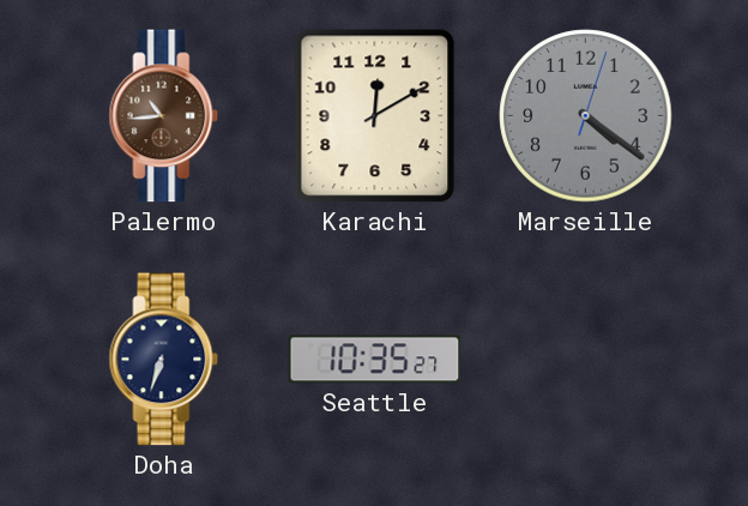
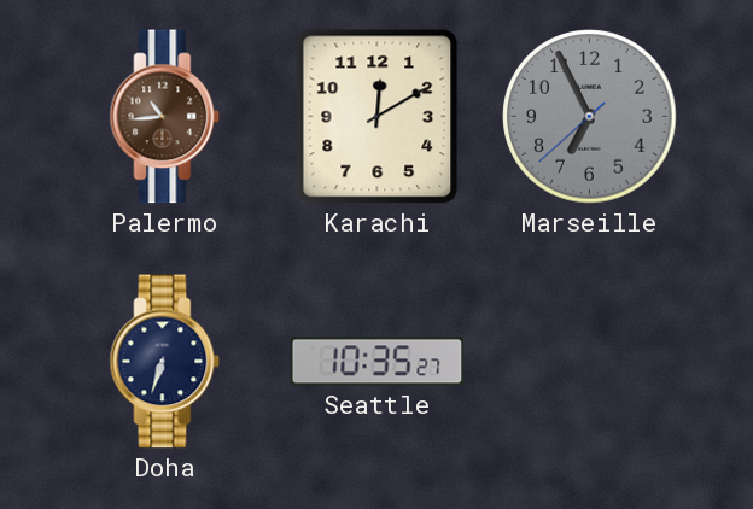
Marseille: 4:21 -> 6:55
